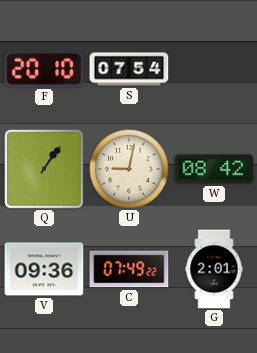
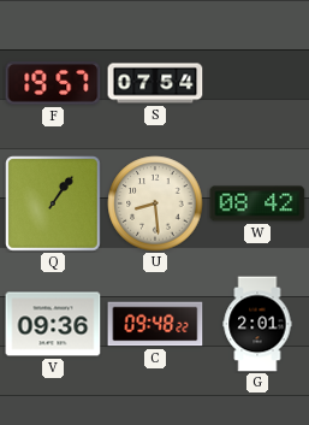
F: 20:10 -> 19:57
U: 9:02 -> 8:29
C: 07:49 -> 09:48
